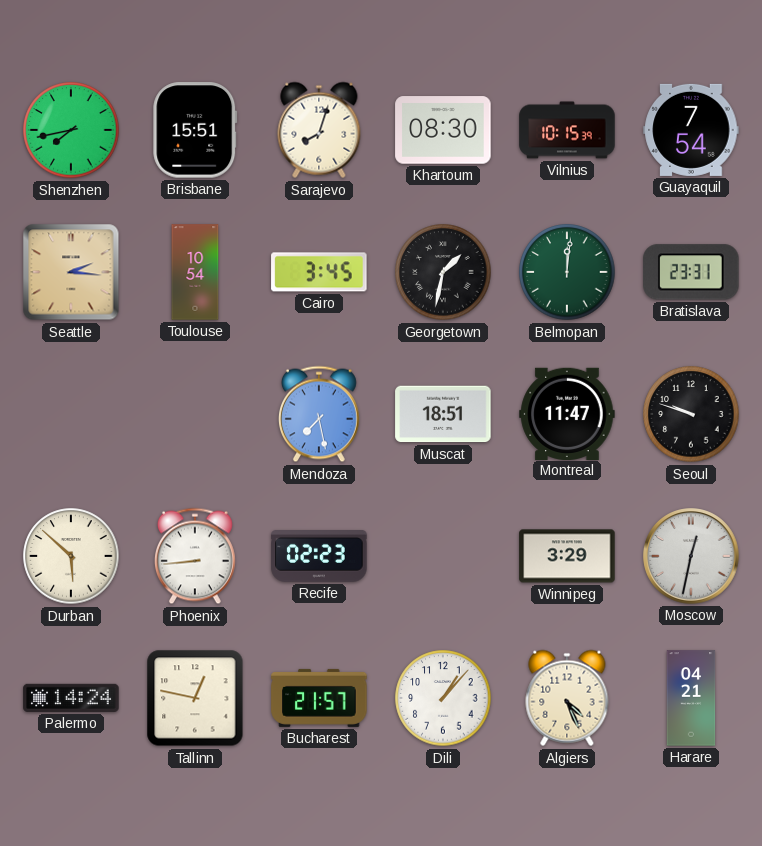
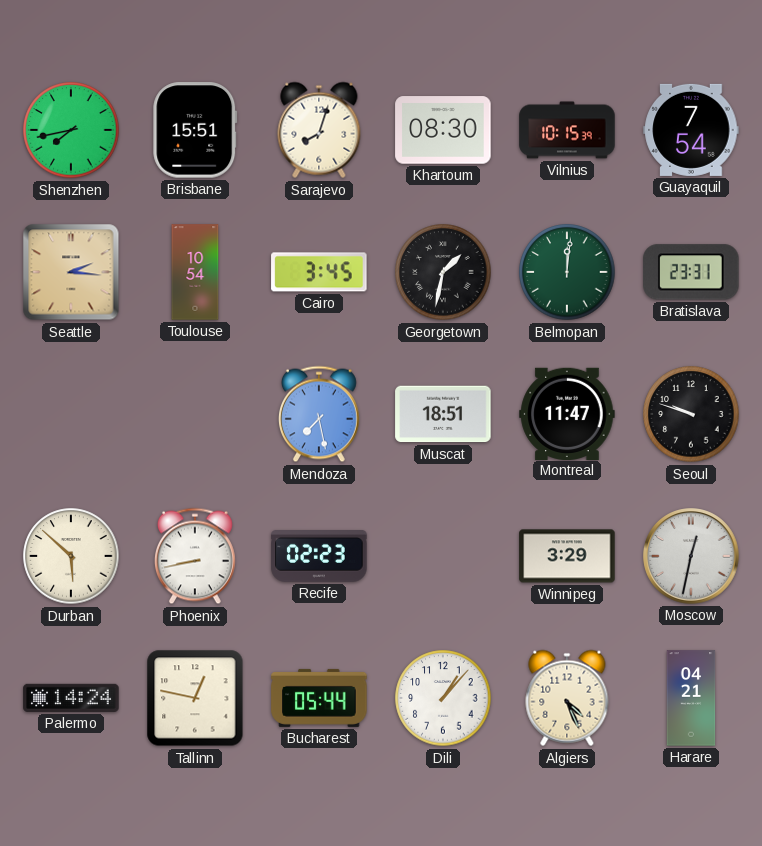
Phoenix: 8:44 -> 8:43
Bucharest: 21:57 -> 05:44
